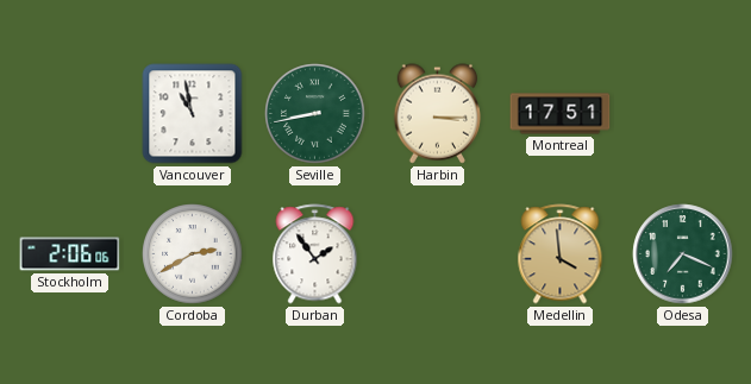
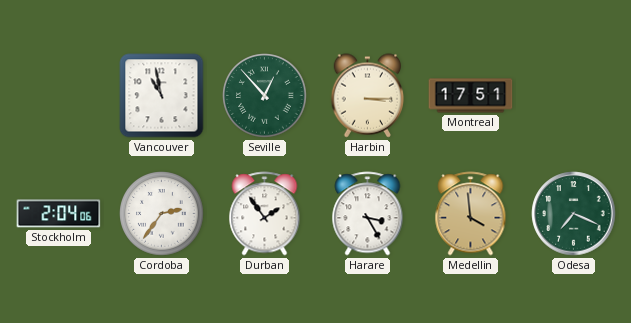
Seville: 8:43 -> 12:53
Stockholm: 2:06 -> 2:04
Cordoba: 2:40 -> 2:36
Harare: none -> 3:25
